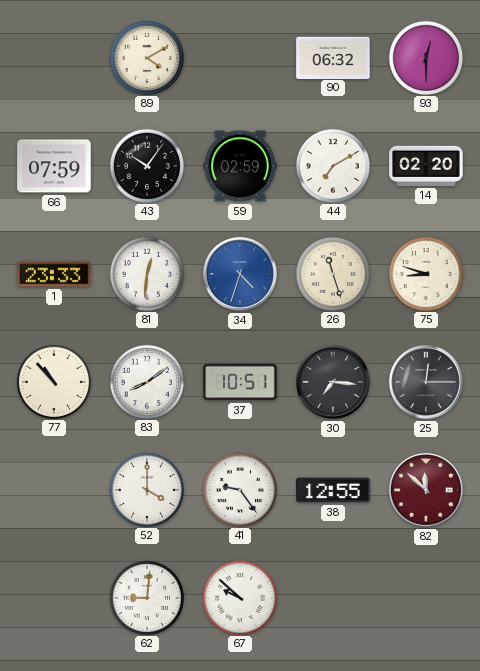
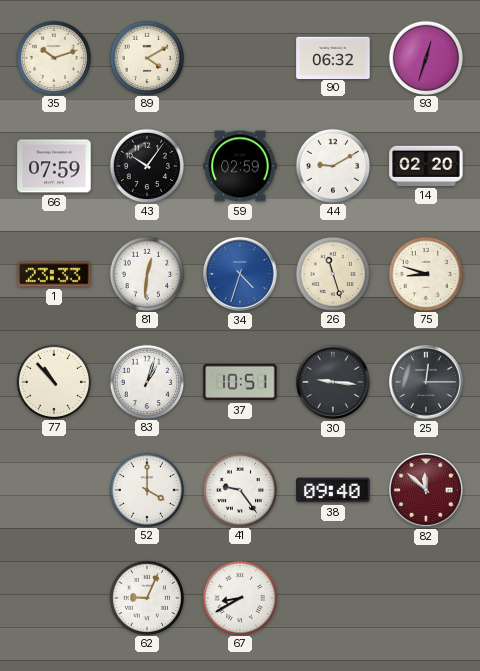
35: none -> 10:12
93: 12:30 -> 12:33
44: 7:10 -> 9:10
83: 8:09 -> 1:03
30: 7:16 -> 9:16
38: 12:55 -> 09:40
62: 9:01 -> 9:04
67: 9:52 -> 8:40
